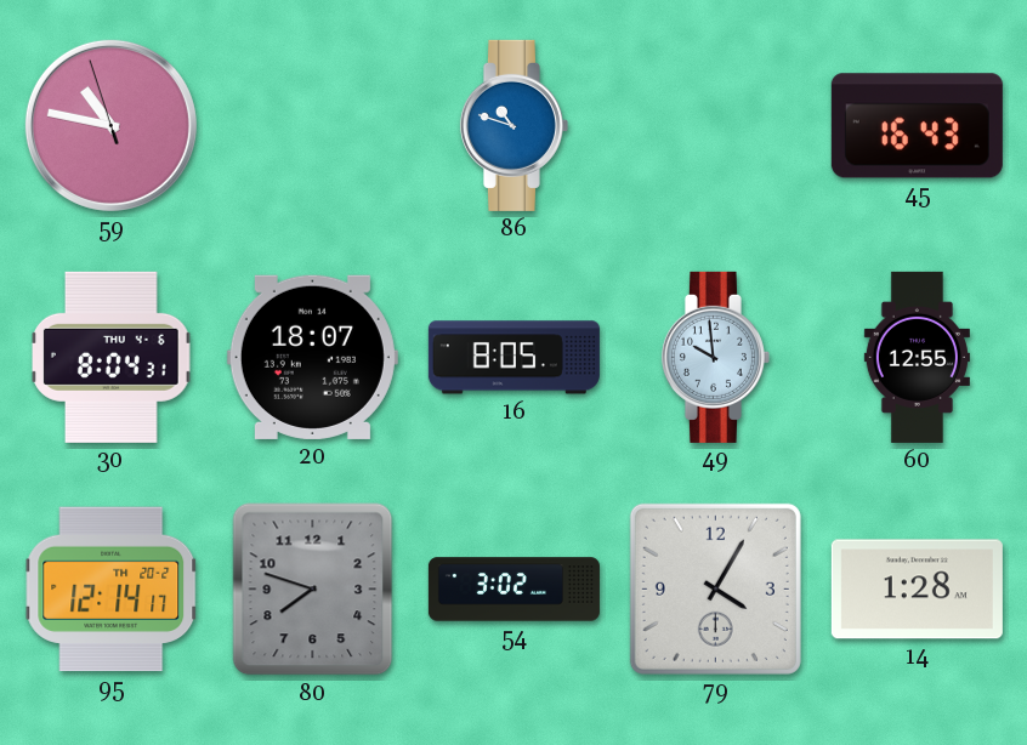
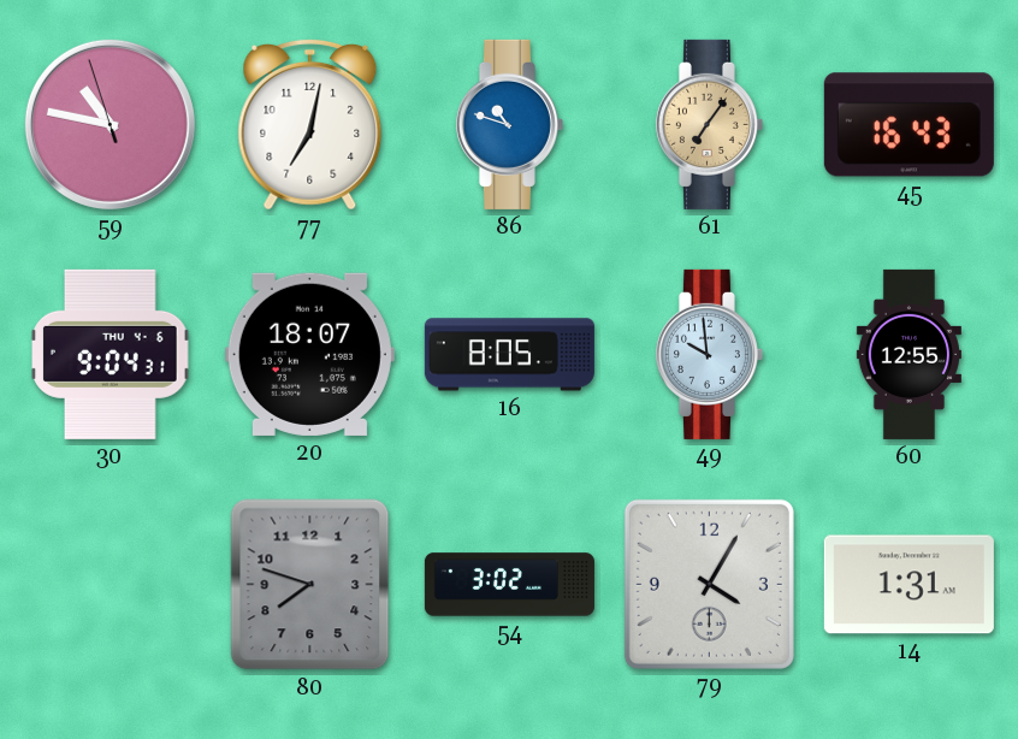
77: none -> 7:02
61: none -> 7:06
30: 8:04 -> 9:04
95: 12:14 -> none
14: 1:28 -> 1:31
